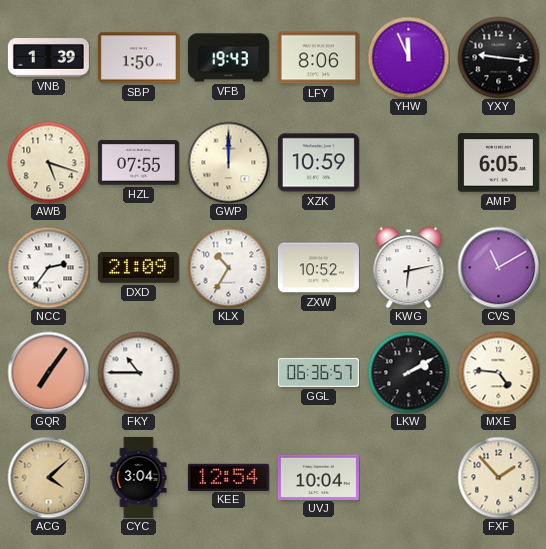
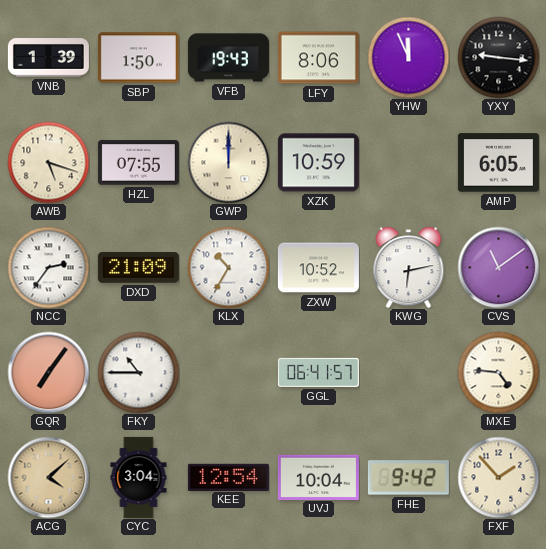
CVS: 11:10 -> 11:09
GGL: 06:36 -> 06:41
LKW: 2:10 -> none
FHE: none -> 9:42
